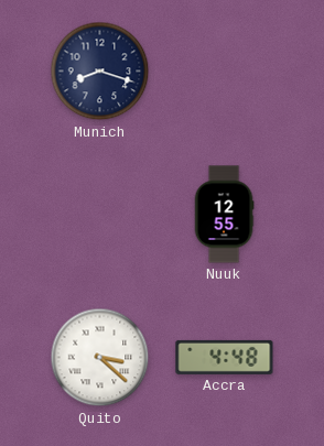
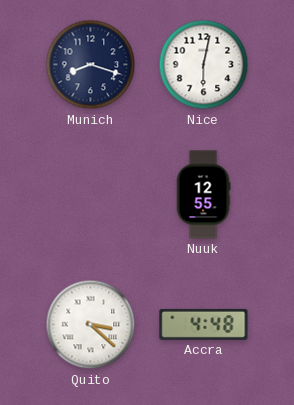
Nice: none -> 6:02
